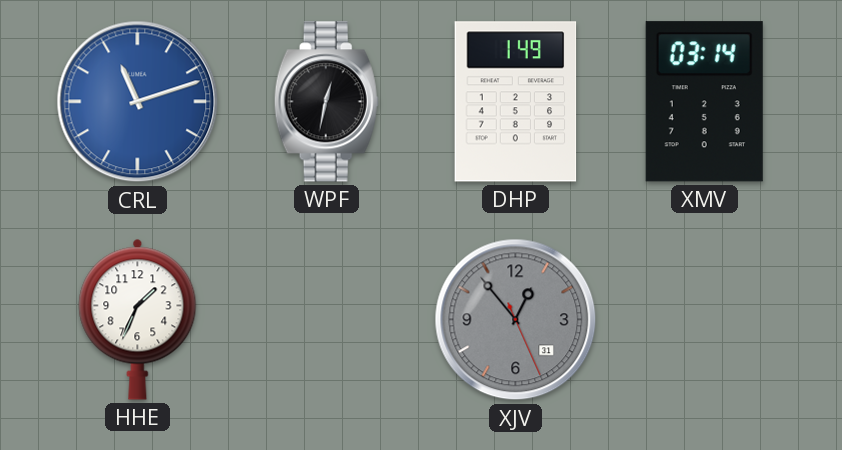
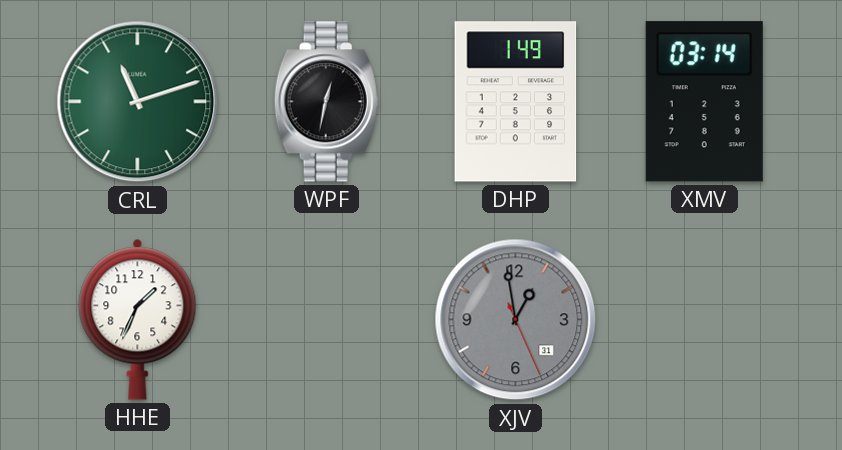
CRL dial: blue -> green
XJV: 12:53 -> 12:58
